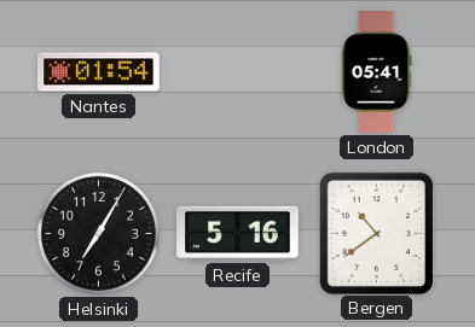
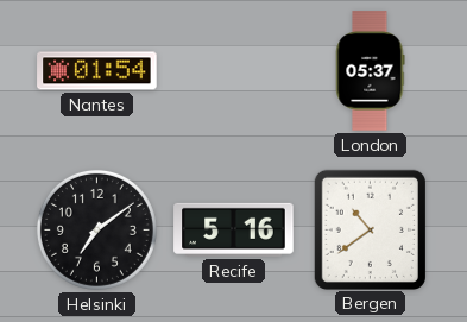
London: 05:41 -> 05:37
Helsinki: 7:05 -> 7:09
